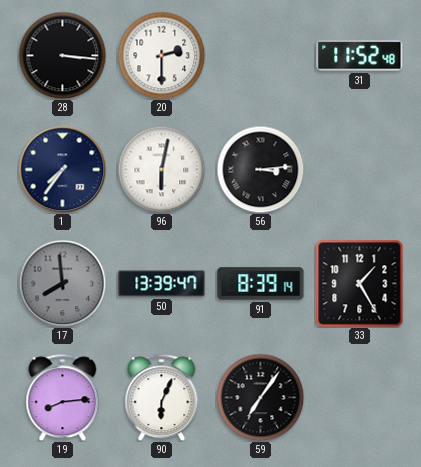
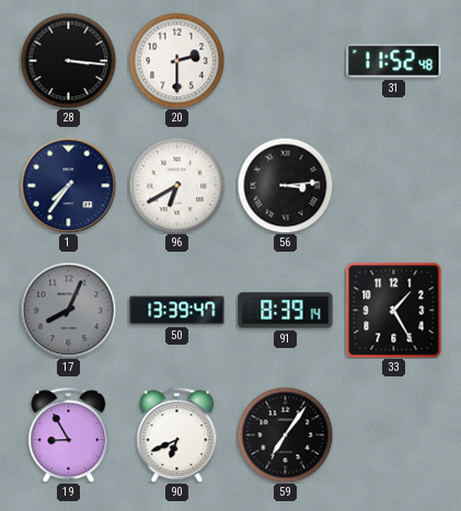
96: 6:02 -> 6:40
17: 7:59 -> 8:04
19: 8:14 -> 8:55
90: 6:04 -> 6:41
